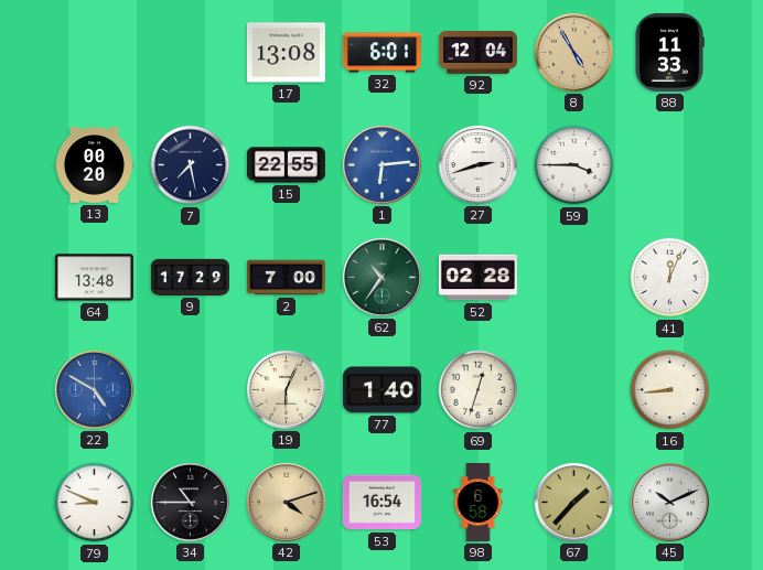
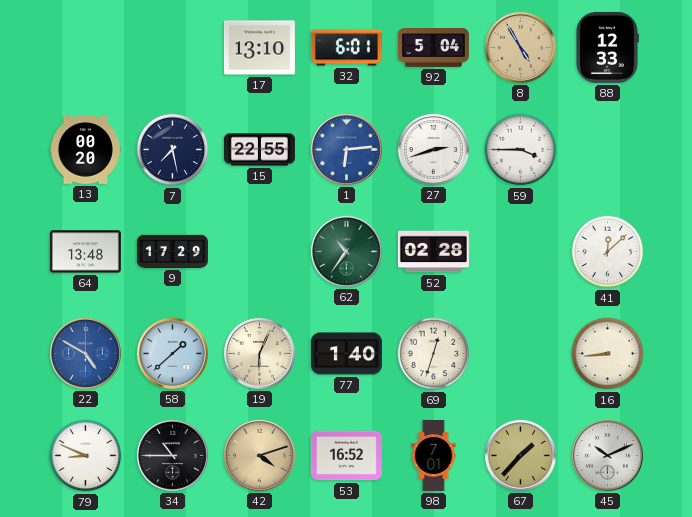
17: 13:08 -> 13:10
92: 12:04 -> 5:04
88: 11:33 -> 12:33
2: 7:00 -> none
41: 12:04 -> 12:08
58: none -> 1:38
53: 16:54 -> 16:52
98: 6:58 -> 7:01
